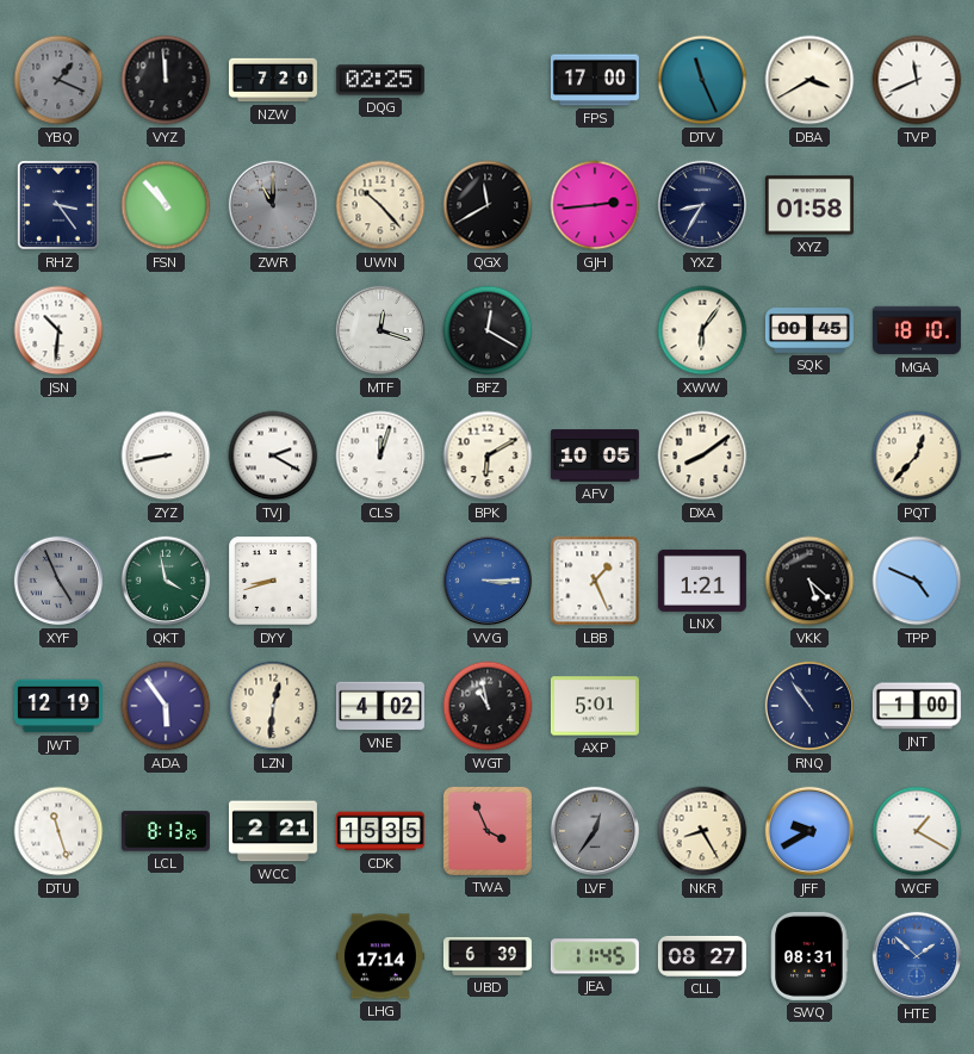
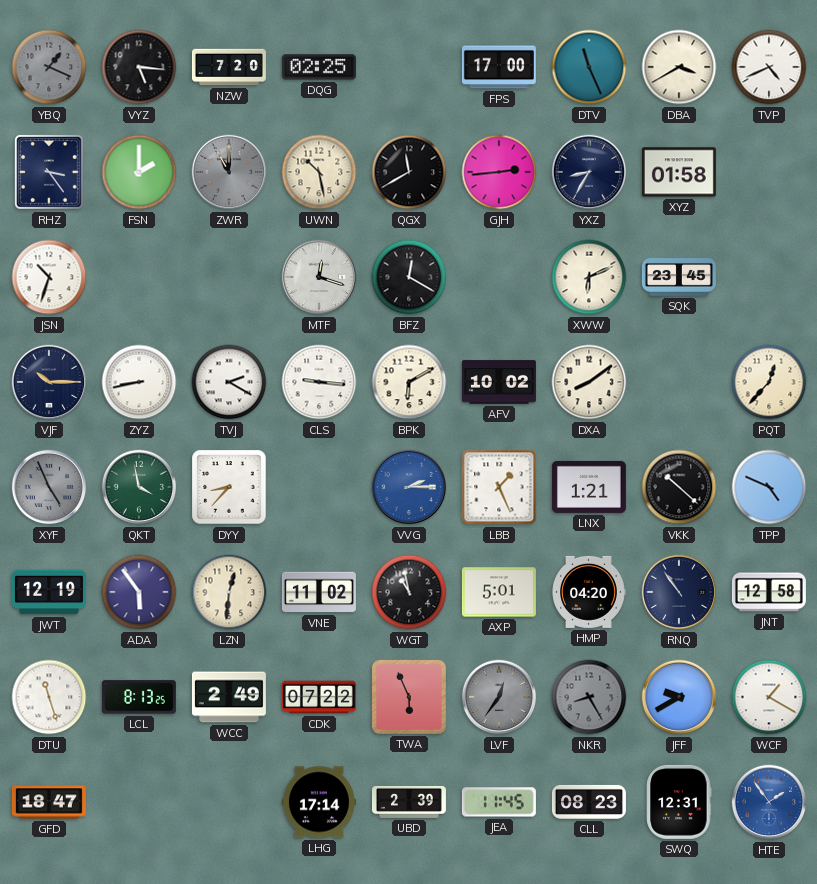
VYZ: 11:59 -> 5:16
TVP: 11:41 -> 4:41
FSN: 10:53 -> 2:00
UWN: 10:23 -> 10:28
JSN: 10:31 -> 10:33
XWW: 6:06 -> 6:11
SQK: 00:45 -> 23:45
MGA: 18:10 -> none
VJF: none -> 10:15
CLS: 12:03 -> 9:16
AFV: 10:05 -> 10:02
DYY: 8:42 -> 8:37
VVG: 3:15 -> 2:15
VKK: 5:22 -> 10:22
VNE: 4:02 -> 11:02
HMP: none -> 04:20
JNT: 1:00 -> 12:58
WCC: 2:21 -> 2:49
CDK: 15:35 -> 07:22
TWA: 3:56 -> 5:56
NKR dial: cream -> grey
GFD: none -> 18:47
UBD: 6:39 -> 2:39
CLL: 08:27 -> 08:23
SWQ: 08:31 -> 12:31
HTE: 1:52 -> 1:54
